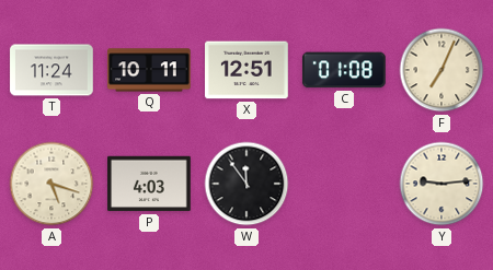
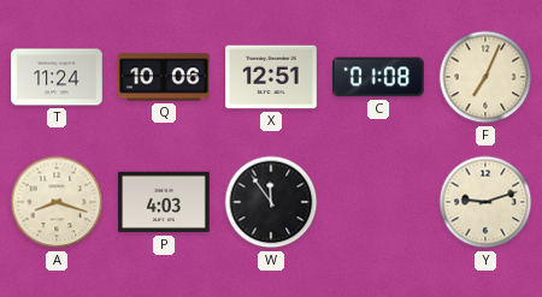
Q: 10:11 -> 10:06
A: 5:18 -> 8:18
Y: 9:14 -> 9:12
